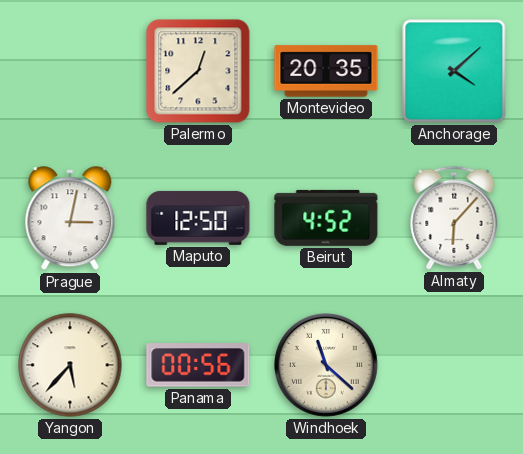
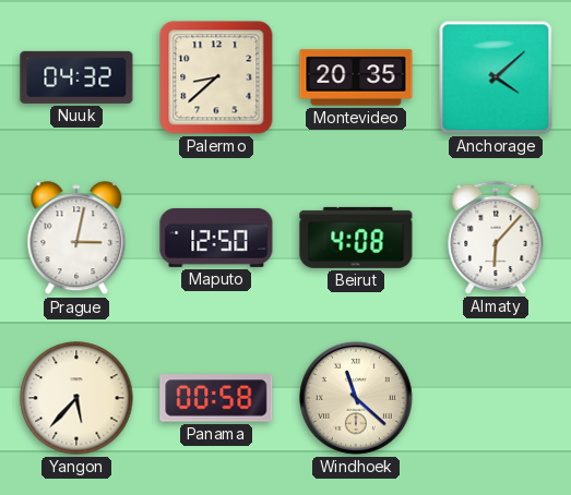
Nuuk: none -> 04:32
Palermo: 12:38 -> 8:38
Beirut: 4:52 -> 4:08
Panama: 00:56 -> 00:58
